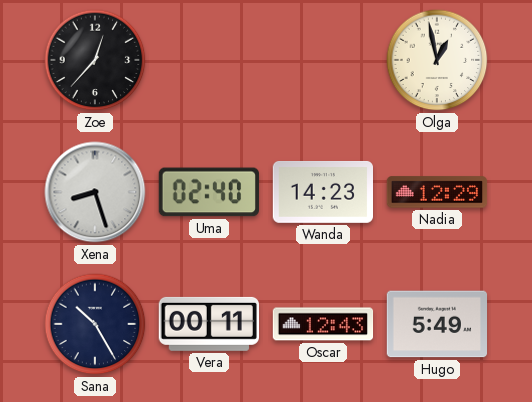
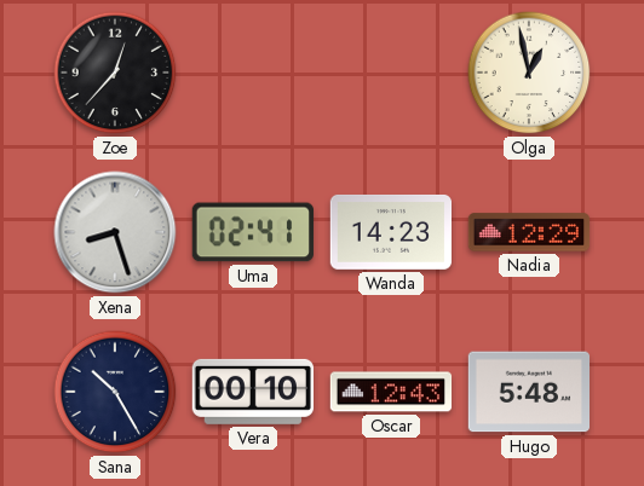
Uma: 02:40 -> 02:41
Vera: 00:11 -> 00:10
Hugo: 5:49 -> 5:48
